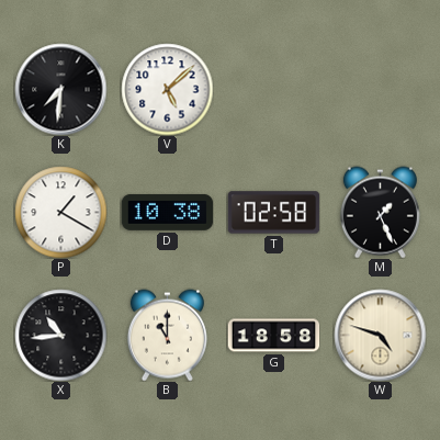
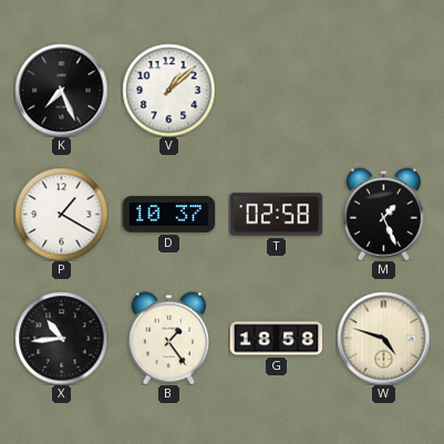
K: 7:31 -> 7:26
V: 5:08 -> 1:08
D: 10:38 -> 10:37
B: 11:00 -> 1:24
